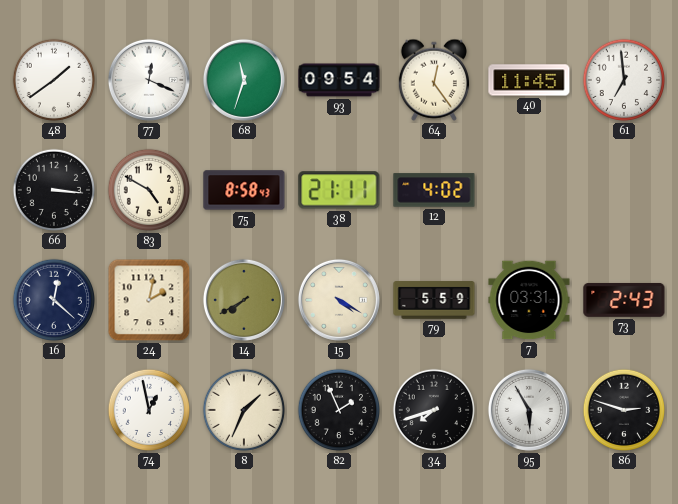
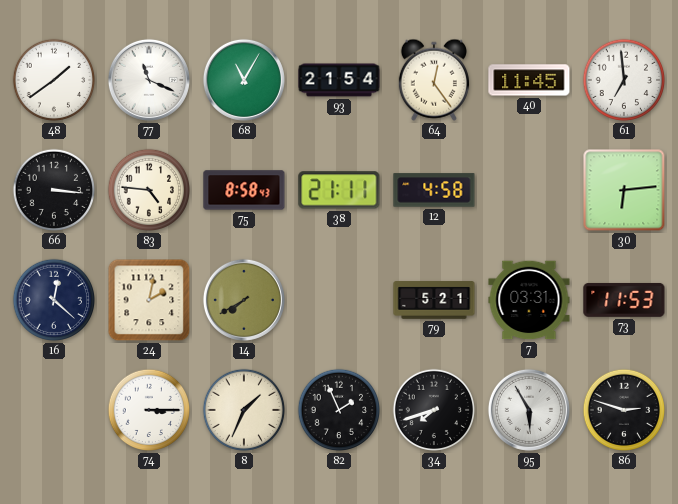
77: 12:19 -> 11:19
68: 11:33 -> 11:05
93: 09:54 -> 21:54
83: 4:50 -> 4:46
12: 4:02 -> 4:58
30: none -> 6:14
15: 4:20 -> none
79: 5:59 -> 5:21
73: 2:43 -> 11:53
74: 12:58 -> 3:15
